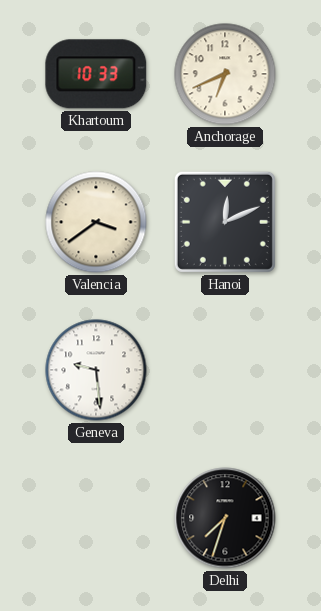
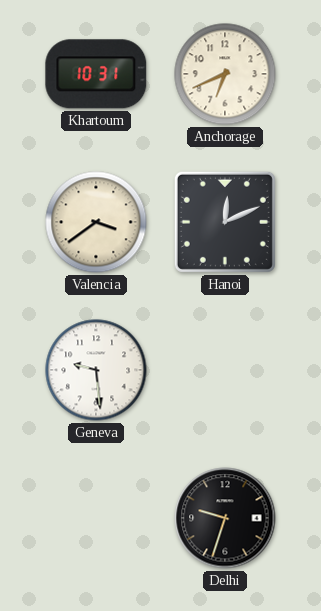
Khartoum: 10:33 -> 10:31
Delhi: 7:33 -> 9:33
